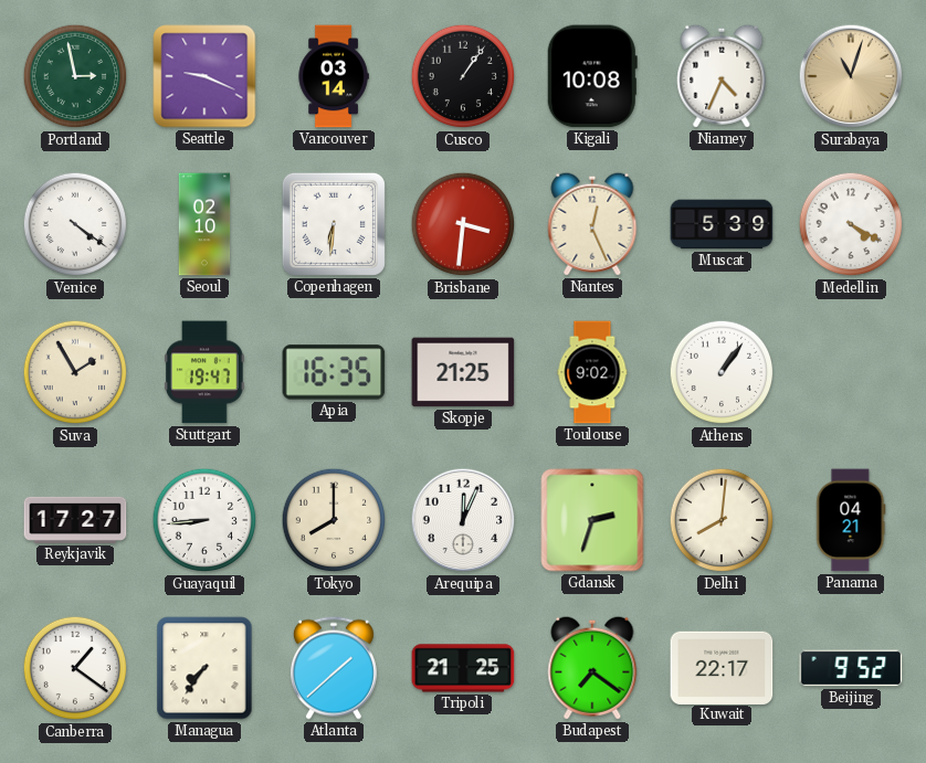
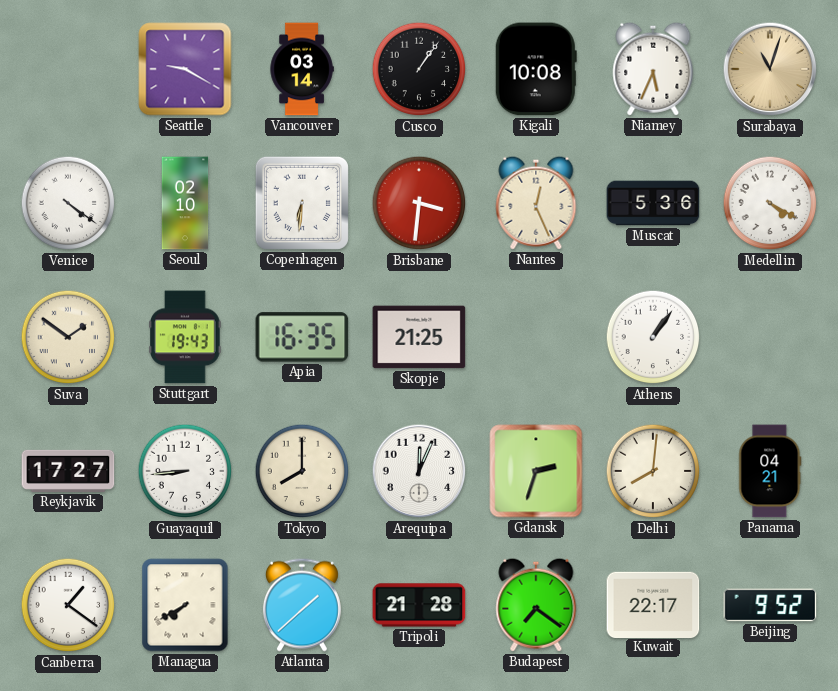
Portland: 2:58 -> none
Seattle: 9:19 -> 9:20
Niamey: 4:34 -> 5:34
Muscat: 5:39 -> 5:36
Suva: 1:55 -> 1:51
Stuttgart: 19:47 -> 19:43
Toulouse: 9:02 -> none
Managua: 7:36 -> 7:40
Tripoli: 21:25 -> 21:28
